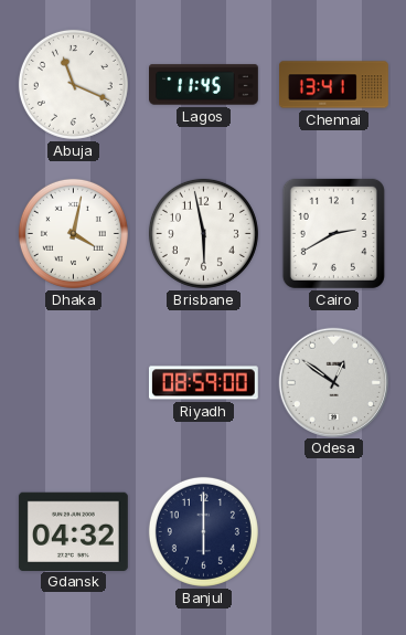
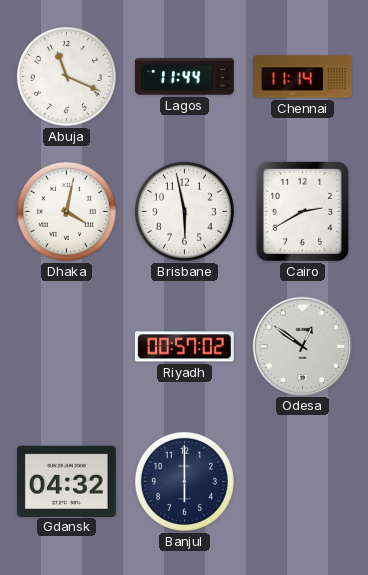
Lagos: 11:45 -> 11:44
Chennai: 13:41 -> 11:14
Riyadh: 08:59 -> 00:57
